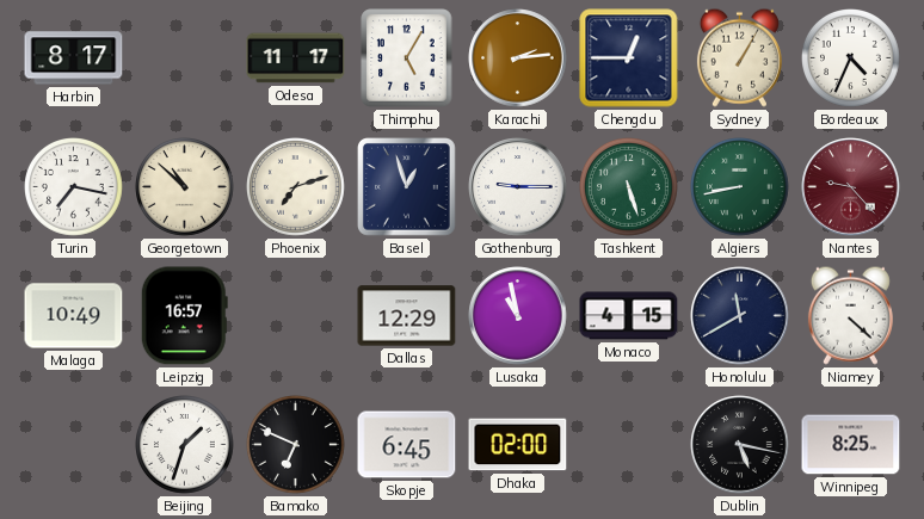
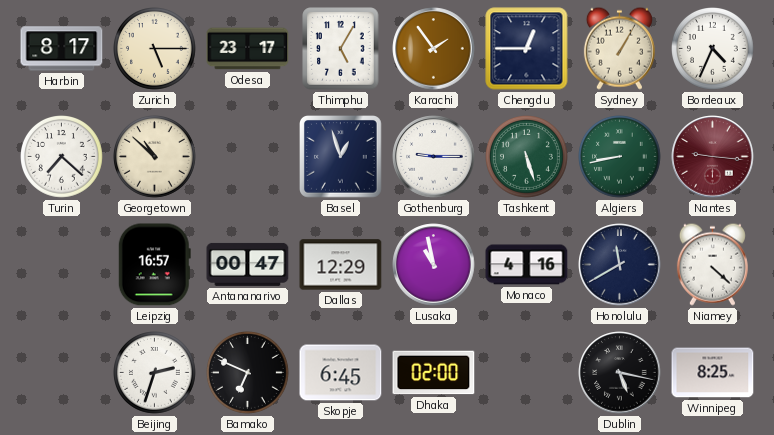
Zurich: none -> 5:15
Odesa: 11:17 -> 23:17
Karachi: 2:14 -> 1:54
Turin: 7:17 -> 7:22
Phoenix: 7:12 -> none
Nantes: 9:23 -> 9:16
Malaga: 10:49 -> none
Antananarivo: none -> 00:47
Monaco: 4:15 -> 4:16
Beijing: 1:33 -> 2:33
